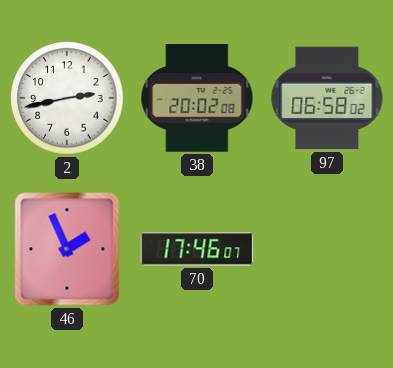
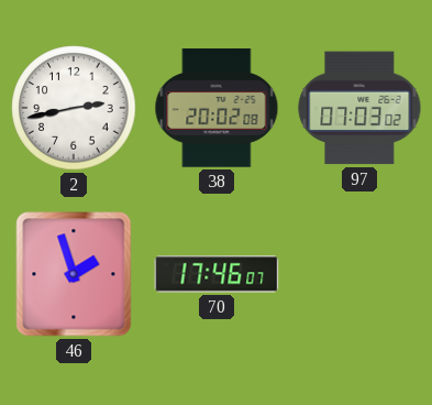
97: 06:58 -> 07:03
46: 1:56 -> 1:57
